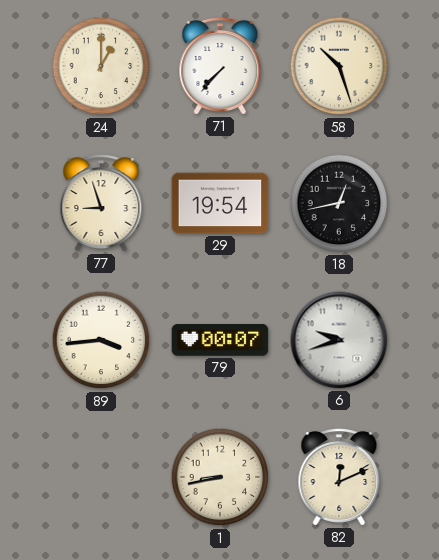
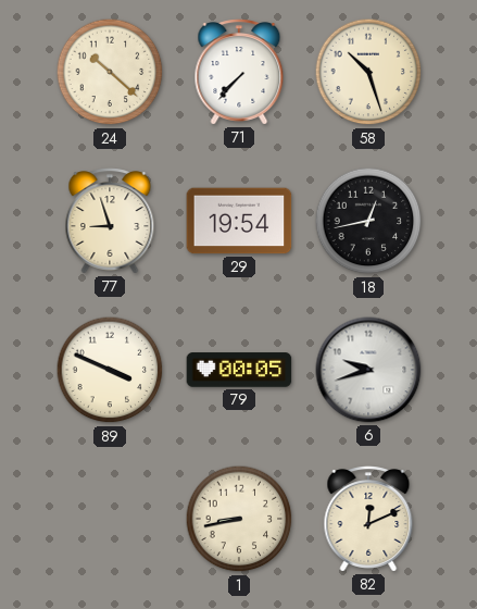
24: 1:00 -> 10:22
89: 3:44 -> 3:49
79: 00:07 -> 00:05
